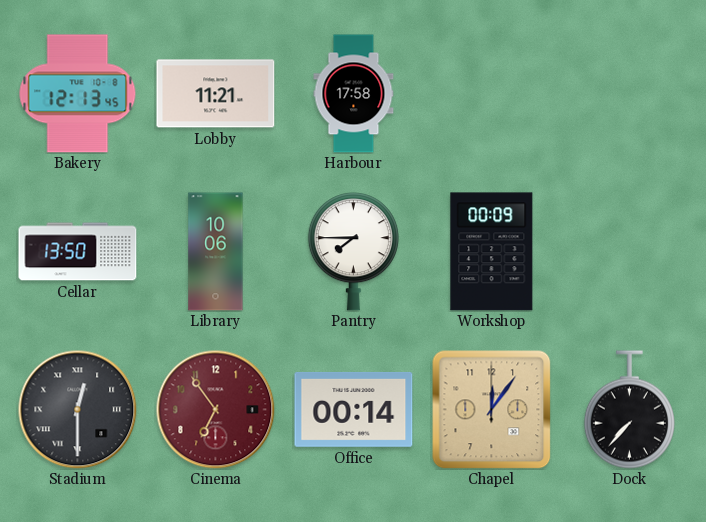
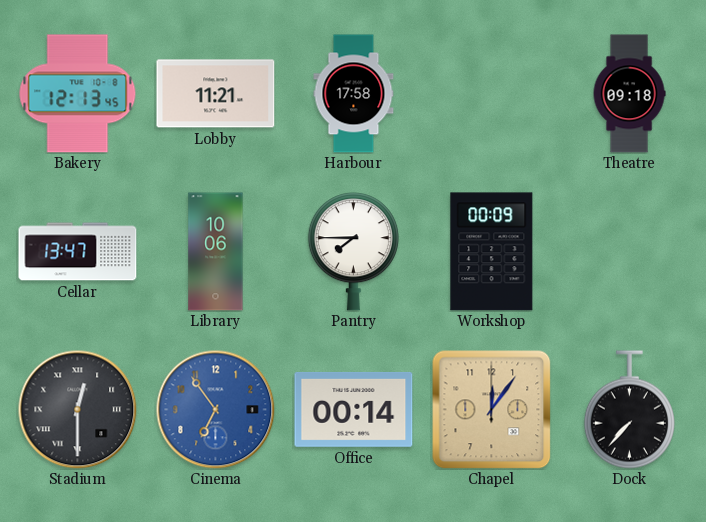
Theatre: none -> 09:18
Cellar: 13:50 -> 13:47
Cinema dial: burgundy -> blue
